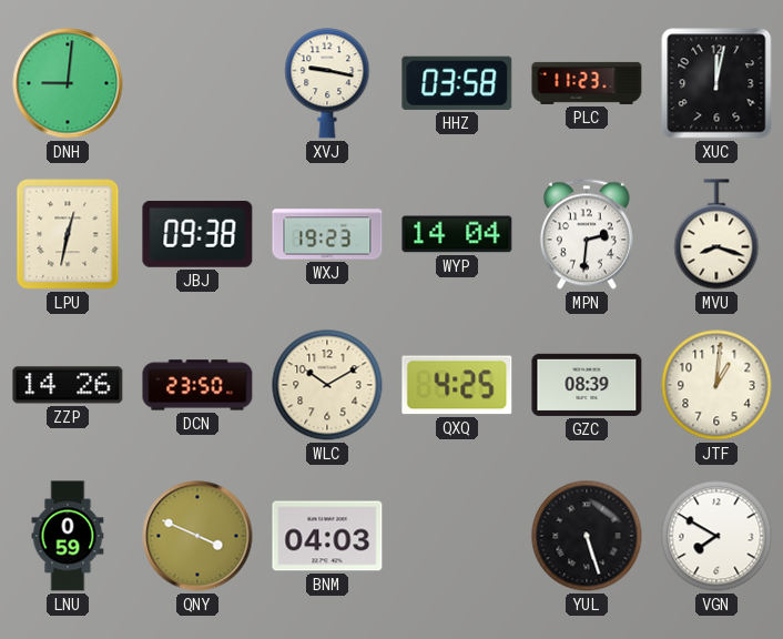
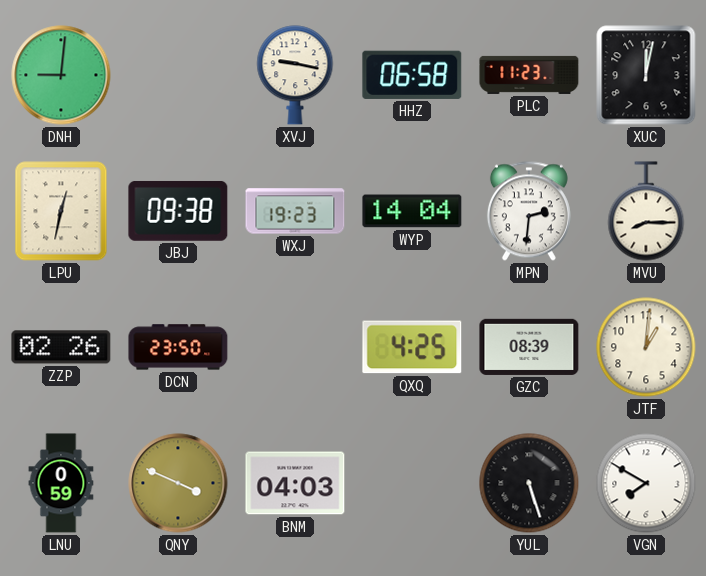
HHZ: 03:58 -> 06:58
MVU: 8:18 -> 8:15
ZZP: 14:26 -> 02:26
WLC: 10:10 -> none
